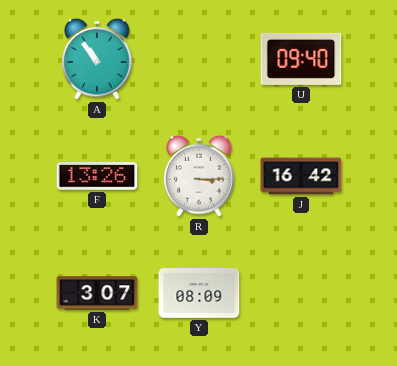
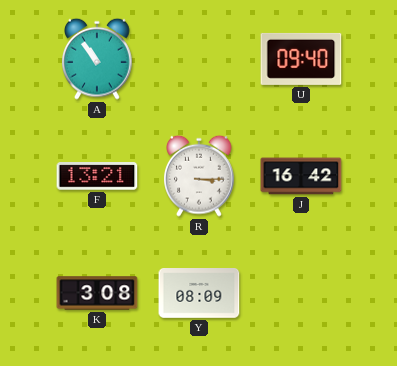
F: 13:26 -> 13:21
K: 3:07 -> 3:08
